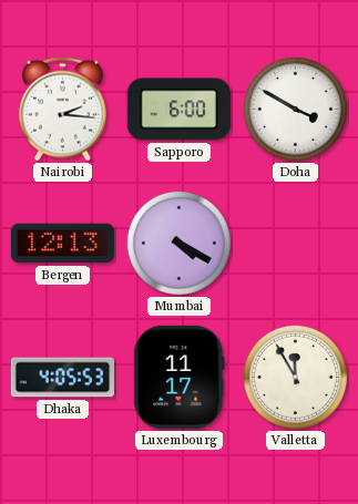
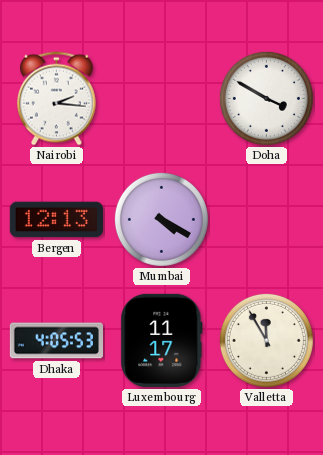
Sapporo: 6:00 -> none
